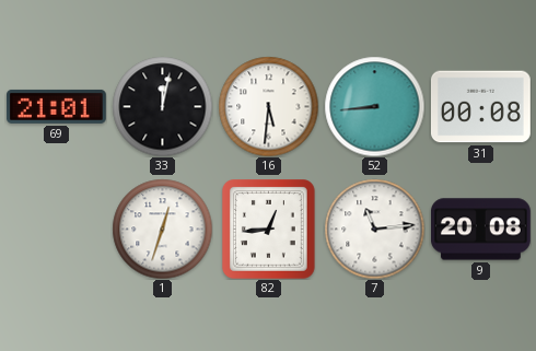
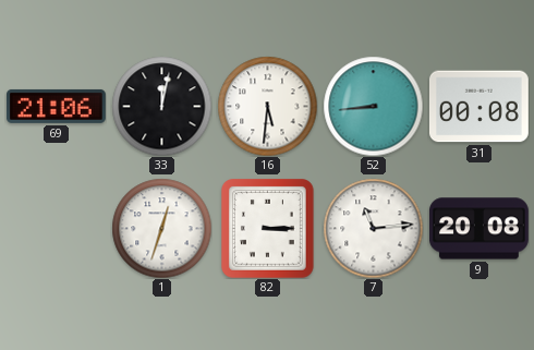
69: 21:01 -> 21:06
82: 12:44 -> 3:15
